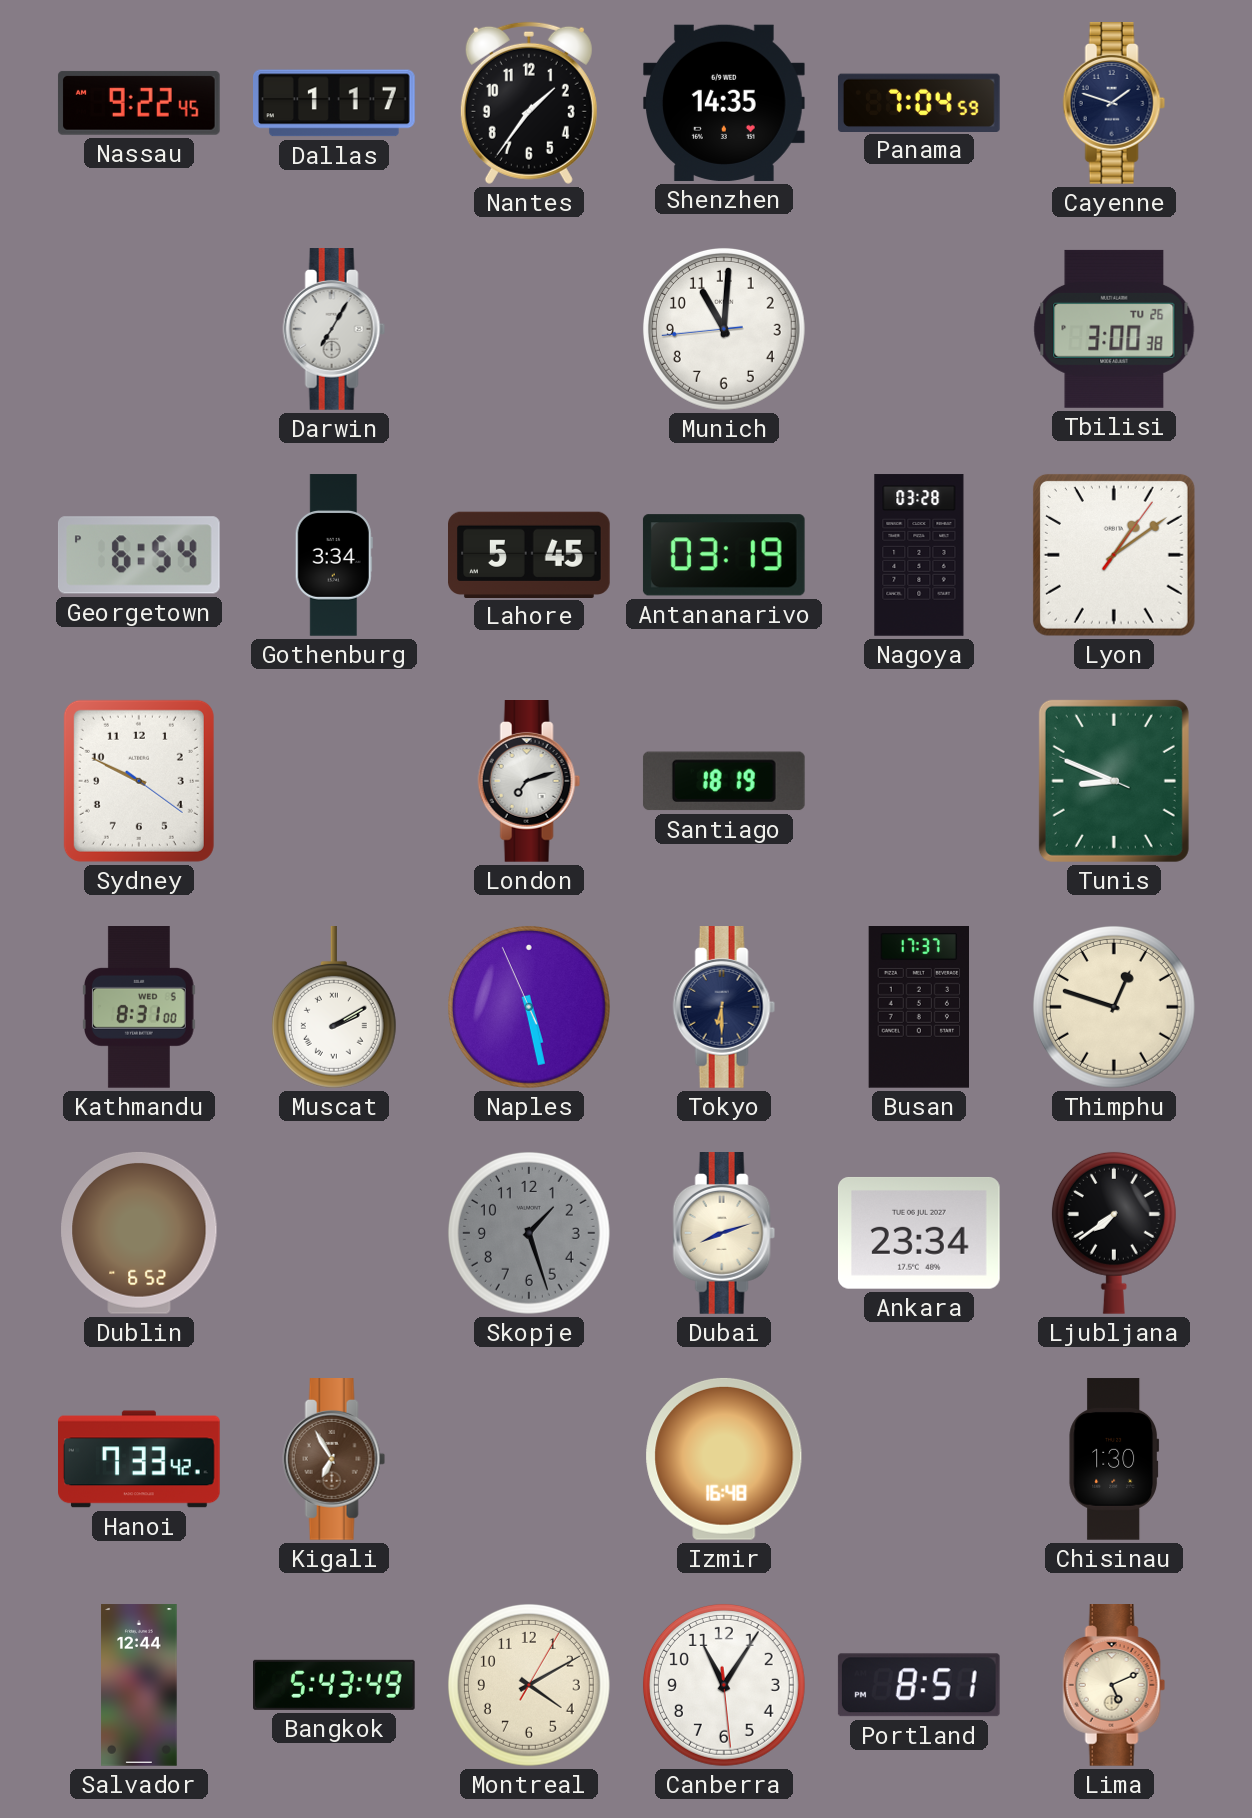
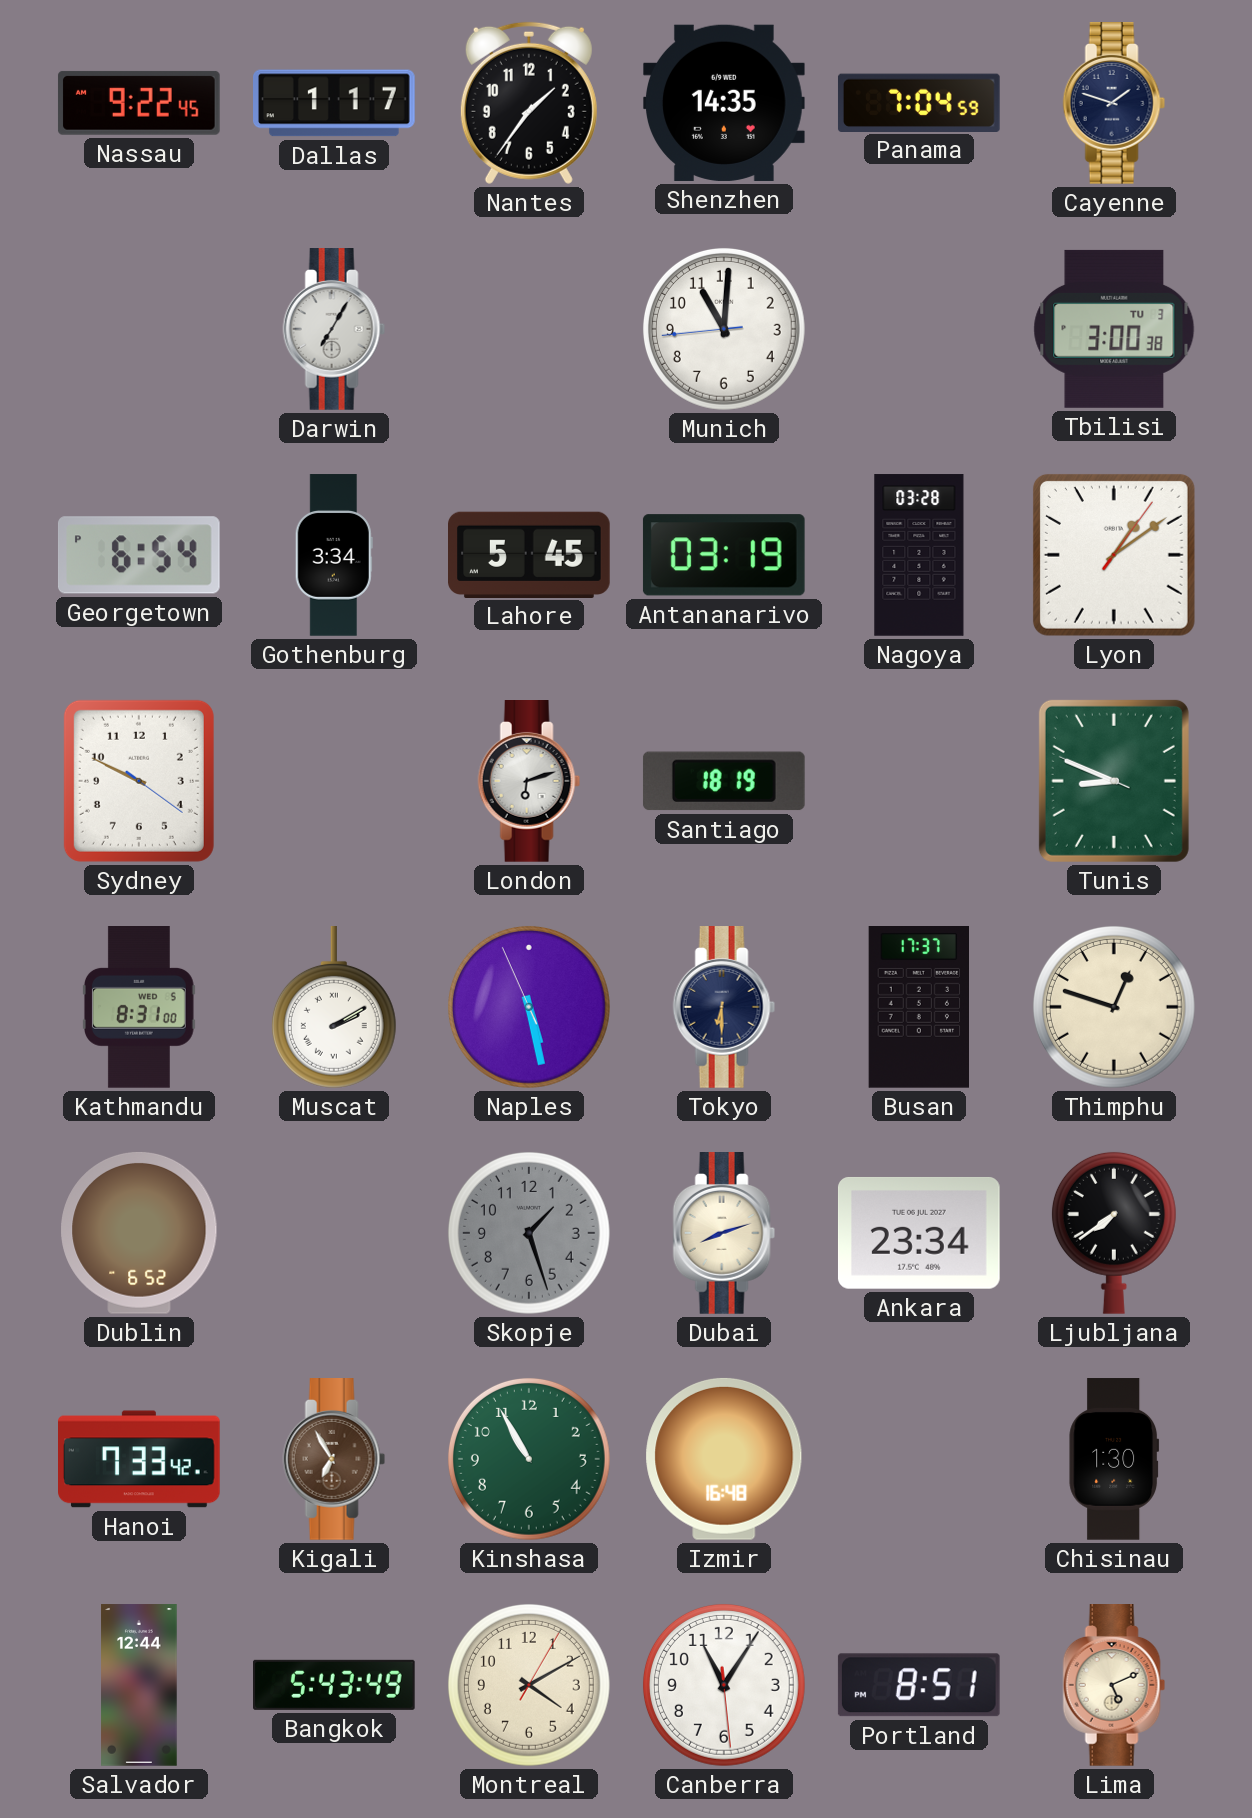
Tbilisi date: TU 26 -> TU 3
London: 7:12 -> 6:12
Kinshasa: none -> 10:55
